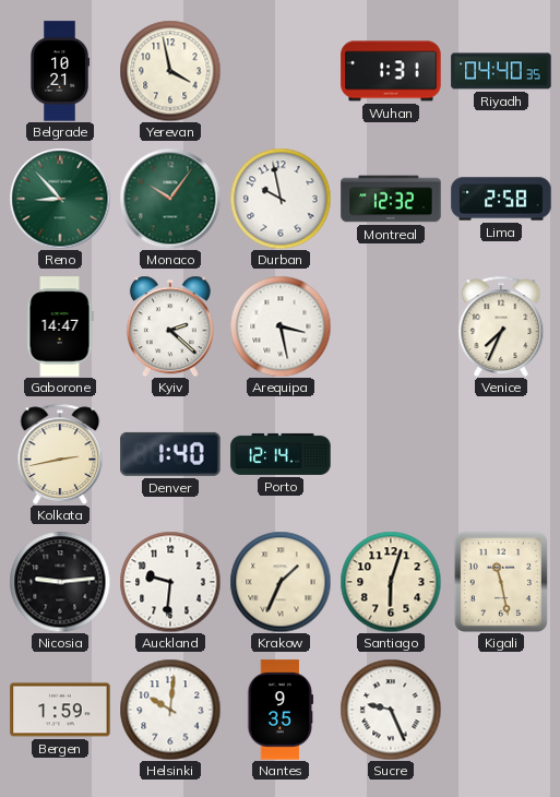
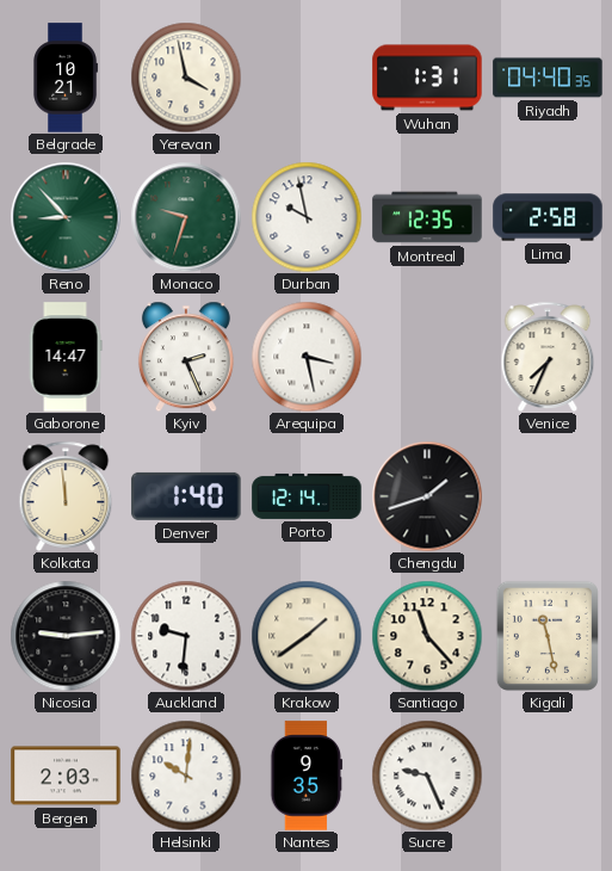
Monaco: 10:06 -> 9:33
Montreal: 12:32 -> 12:35
Kyiv: 2:22 -> 2:26
Kolkata: 2:43 -> 11:59
Chengdu: none -> 1:42
Krakow: 1:34 -> 1:39
Santiago: 6:03 -> 11:23
Bergen: 1:59 -> 2:03
